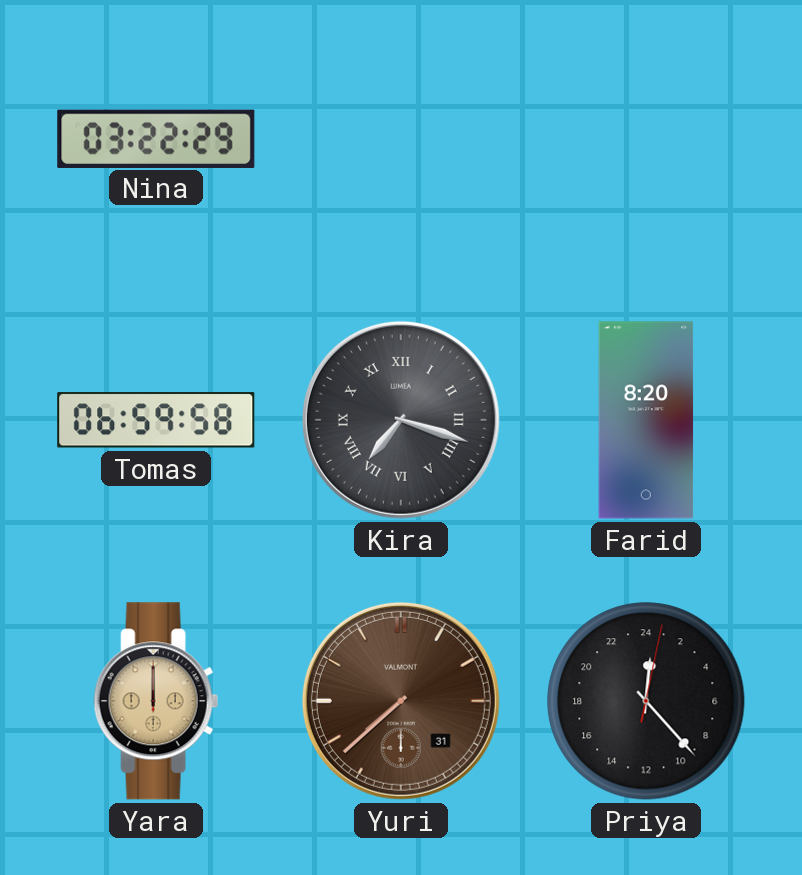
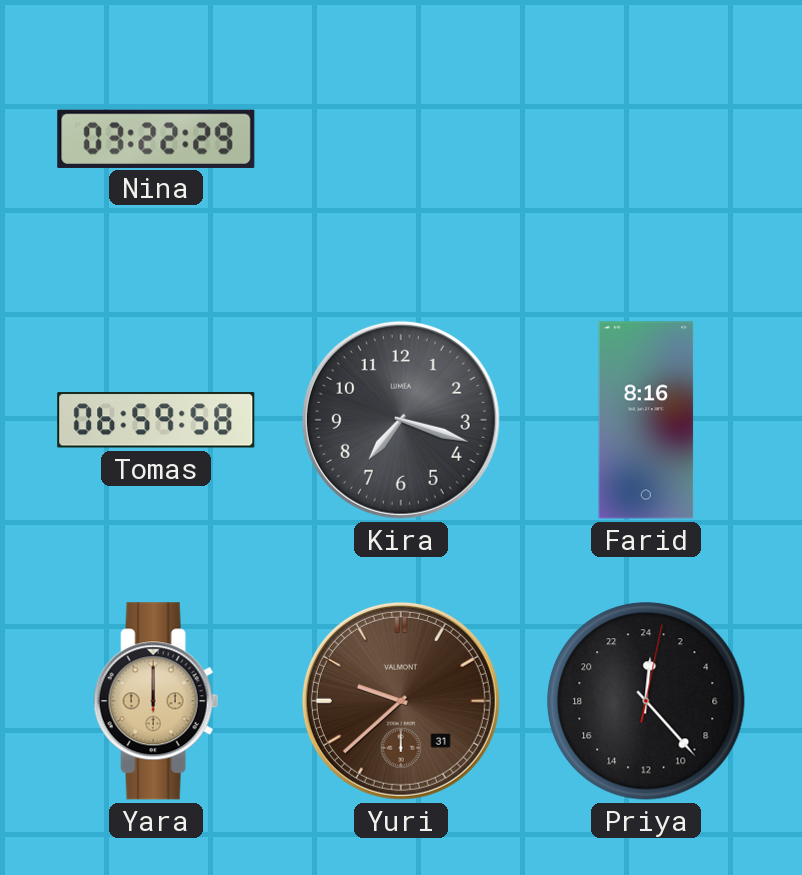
Kira numerals: Roman -> Arabic
Farid: 8:20 -> 8:16
Yuri: 7:38 -> 9:38
